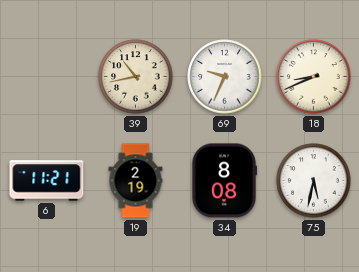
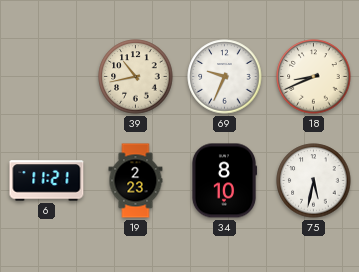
19: 2:19 -> 2:23
34: 8:08 -> 8:10
